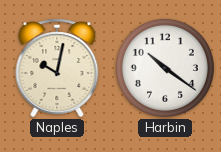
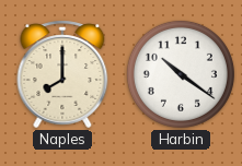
Naples: 10:02 -> 8:00
